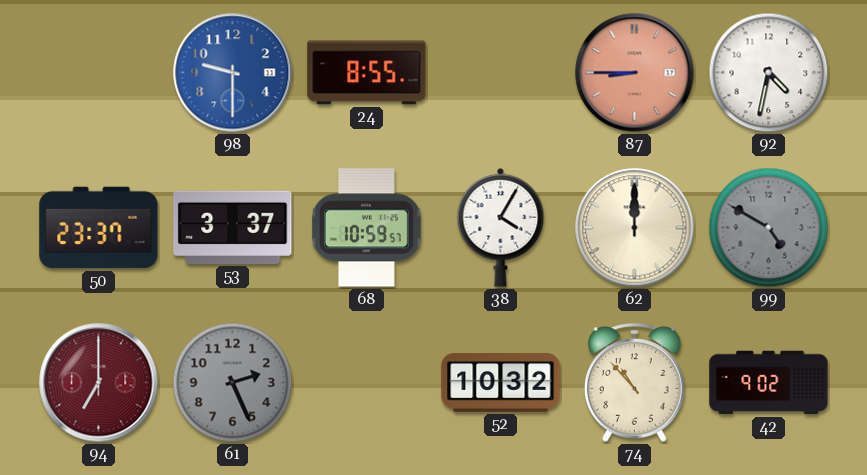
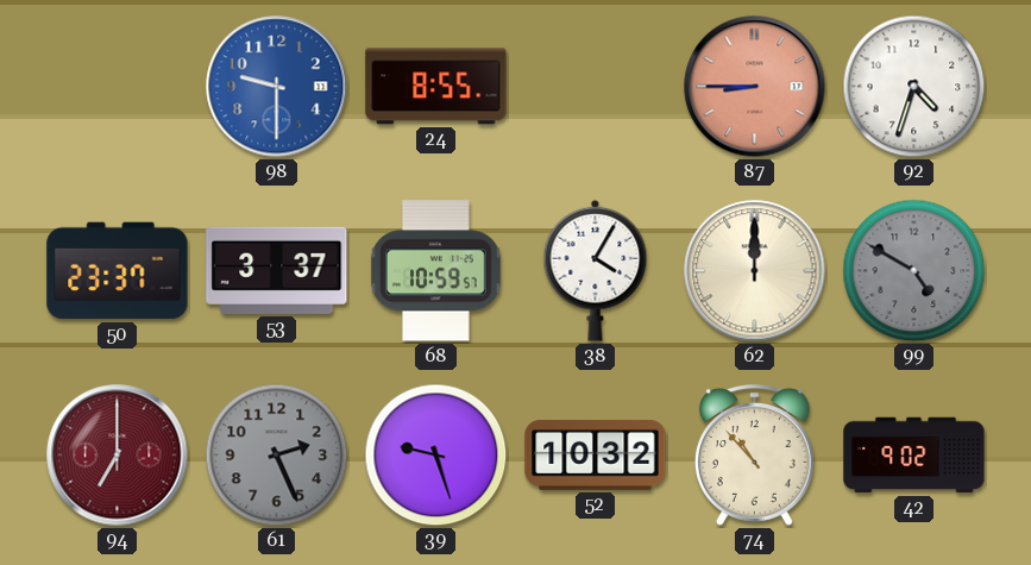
92: 4:32 -> 4:33
39: none -> 9:27
